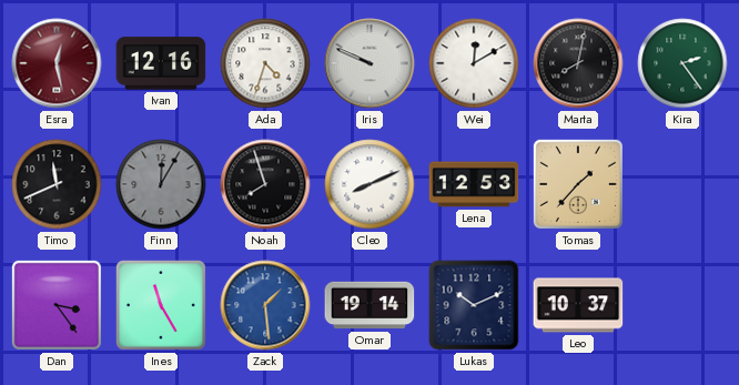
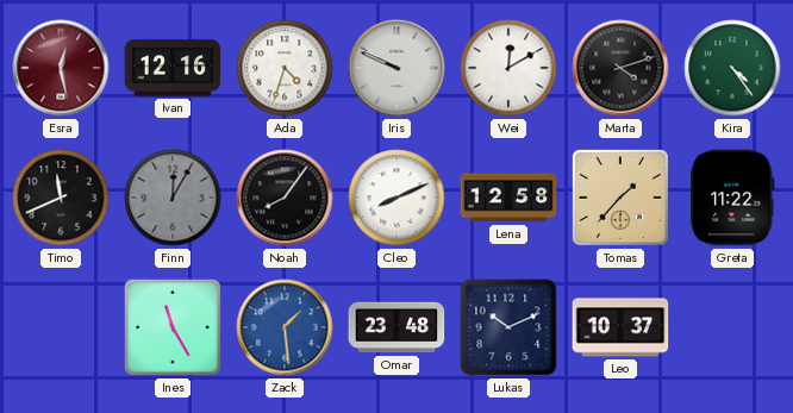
Marta: 8:02 -> 4:12
Kira: 2:24 -> 4:24
Noah: 7:57 -> 8:06
Lena: 12:53 -> 12:58
Greta: none -> 11:22
Dan: 3:24 -> none
Omar: 19:14 -> 23:48
